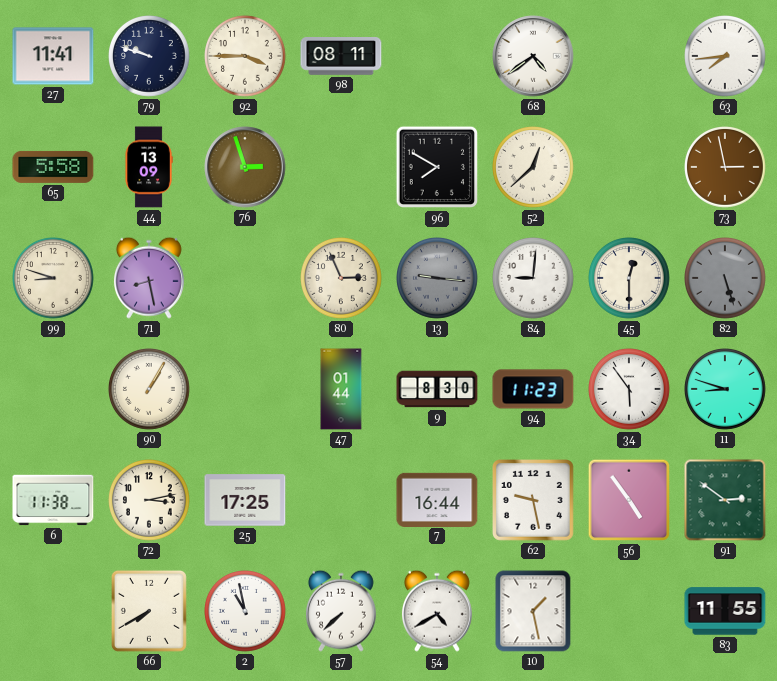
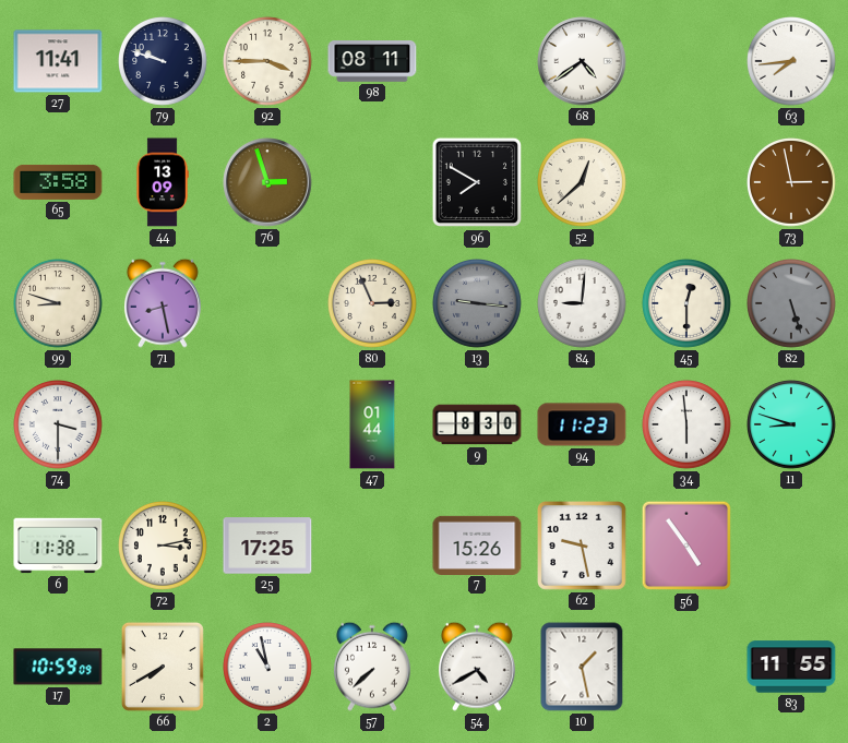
65: 5:58 -> 3:58
74: none -> 3:30
90: 1:05 -> none
34: 5:54 -> 5:59
7: 16:44 -> 15:26
91: 2:51 -> none
17: none -> 10:59
